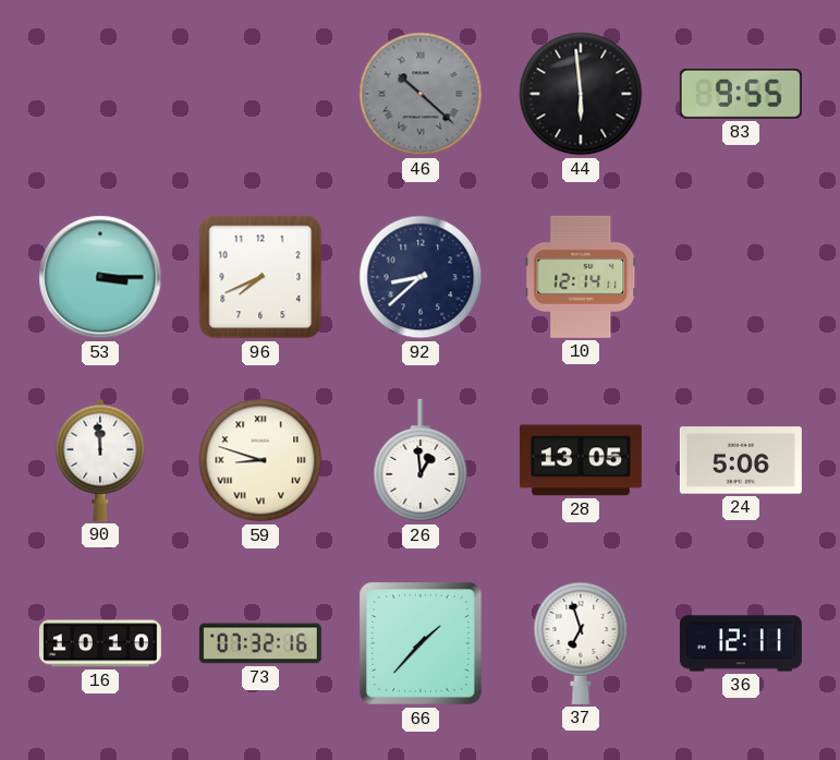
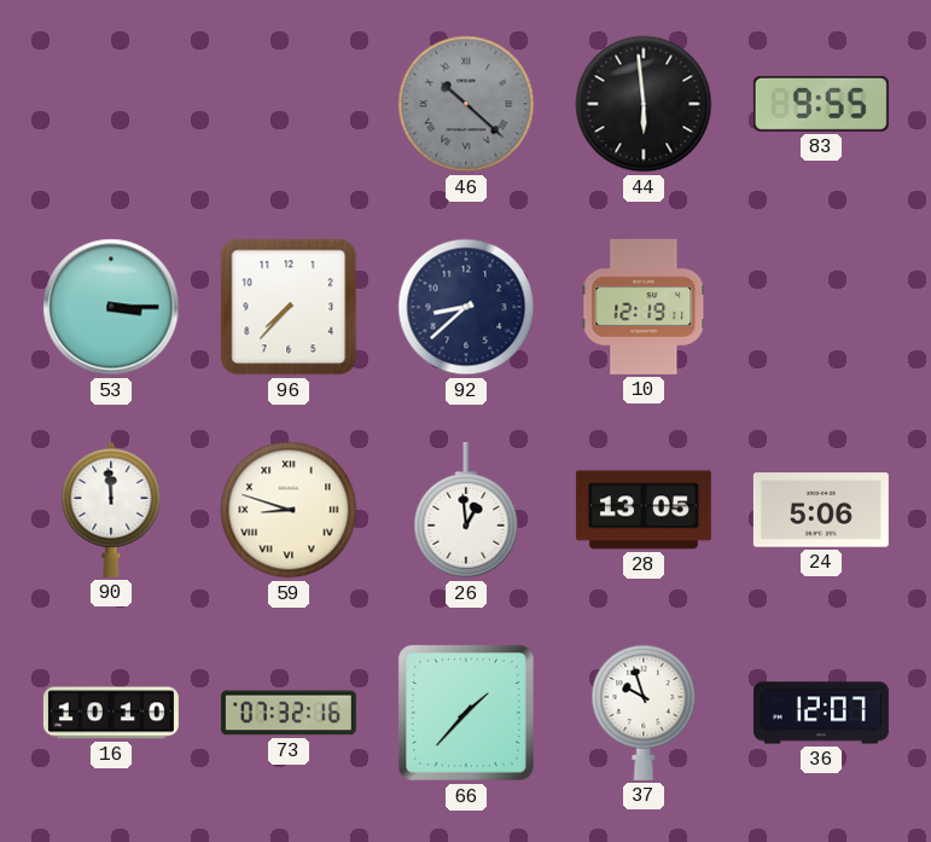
96: 7:41 -> 7:37
10: 12:14 -> 12:19
37: 6:57 -> 9:57
36: 12:11 -> 12:07
